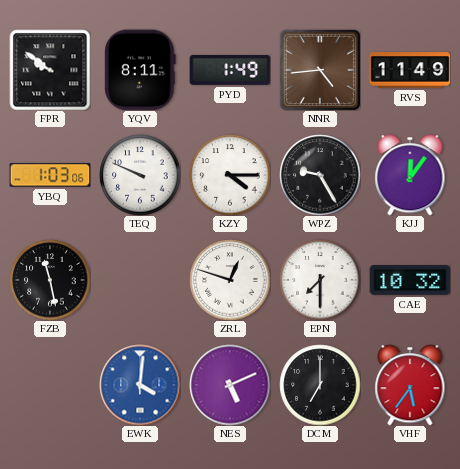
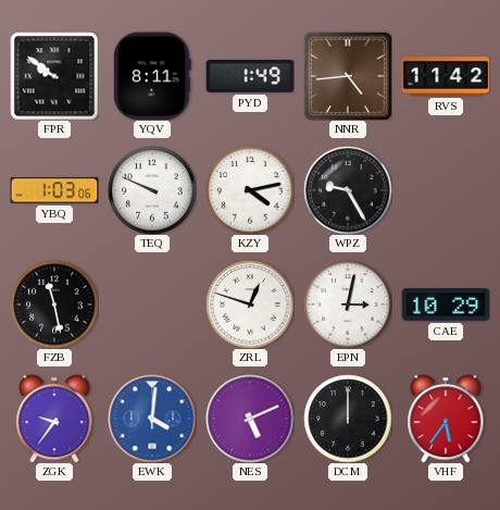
RVS: 11:49 -> 11:42
KZY: 4:15 -> 4:13
KJJ: 12:06 -> none
EPN: 7:30 -> 3:02
CAE: 10:32 -> 10:29
ZGK: none -> 9:36
DCM: 7:00 -> 12:00
